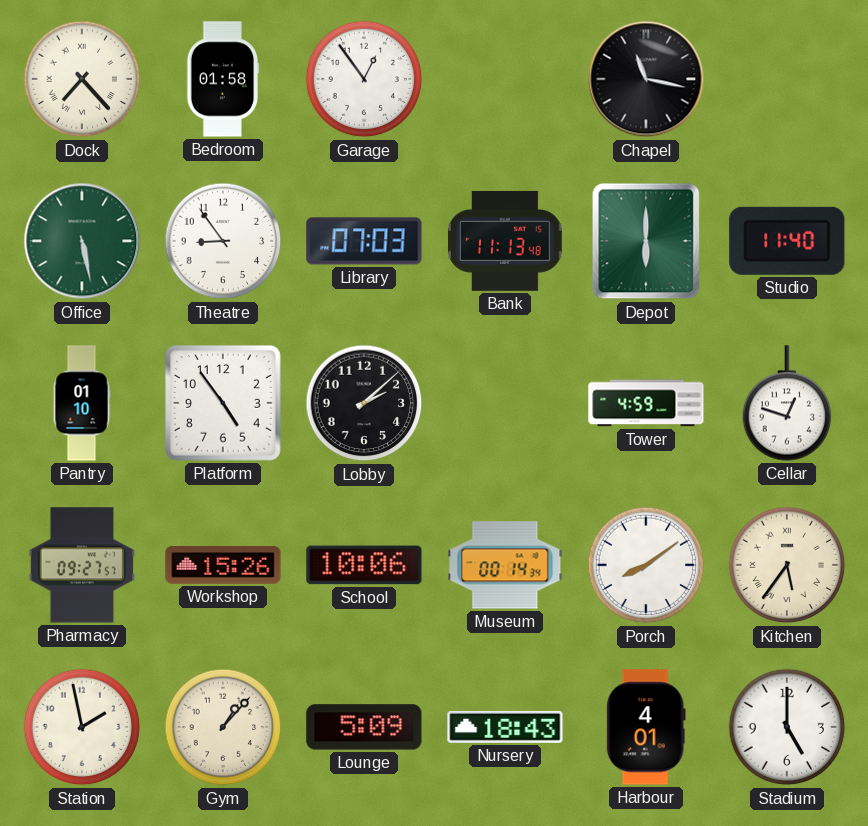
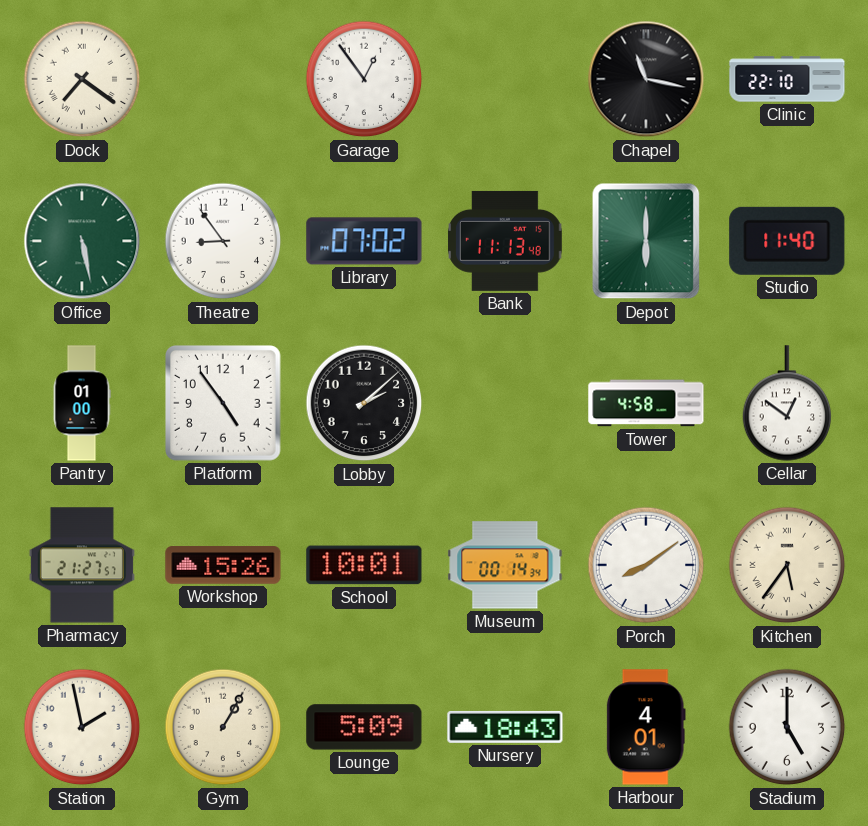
Dock: 7:23 -> 7:21
Bedroom: 01:58 -> none
Clinic: none -> 22:10
Library: 07:03 -> 07:02
Pantry: 01:10 -> 01:00
Tower: 4:59 -> 4:58
Cellar: 12:48 -> 12:51
Pharmacy: 09:27 -> 21:27
School: 10:06 -> 10:01
Gym: 1:07 -> 1:05
